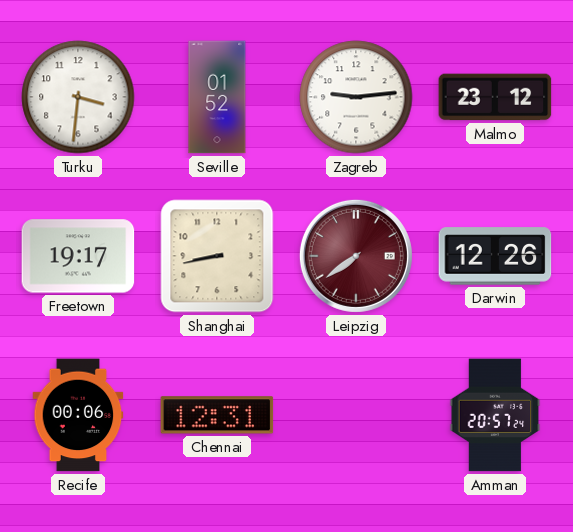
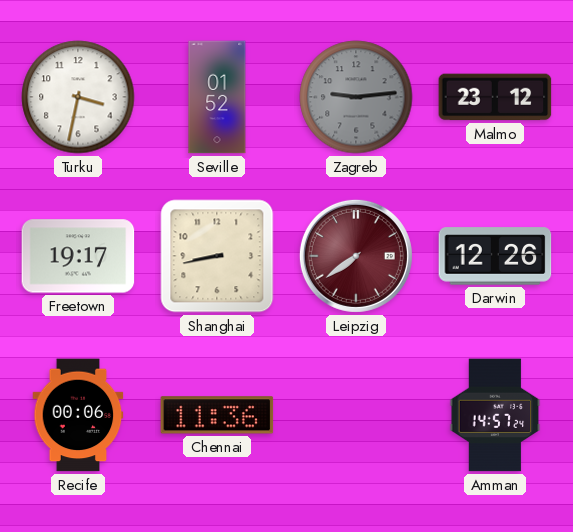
Turku: 3:31 -> 3:32
Zagreb dial: white -> grey
Chennai: 12:31 -> 11:36
Amman: 20:57 -> 14:57
